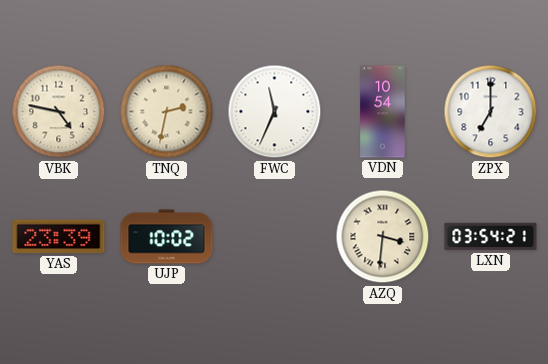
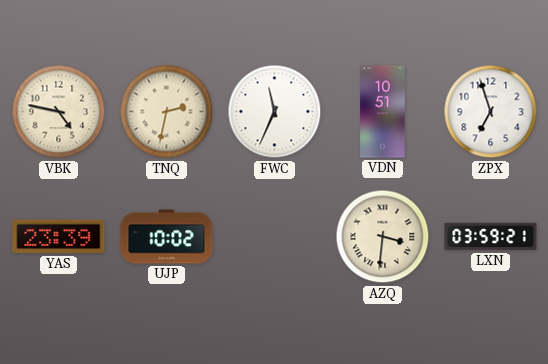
VDN: 10:54 -> 10:51
ZPX: 7:00 -> 6:57
LXN: 03:54 -> 03:59
